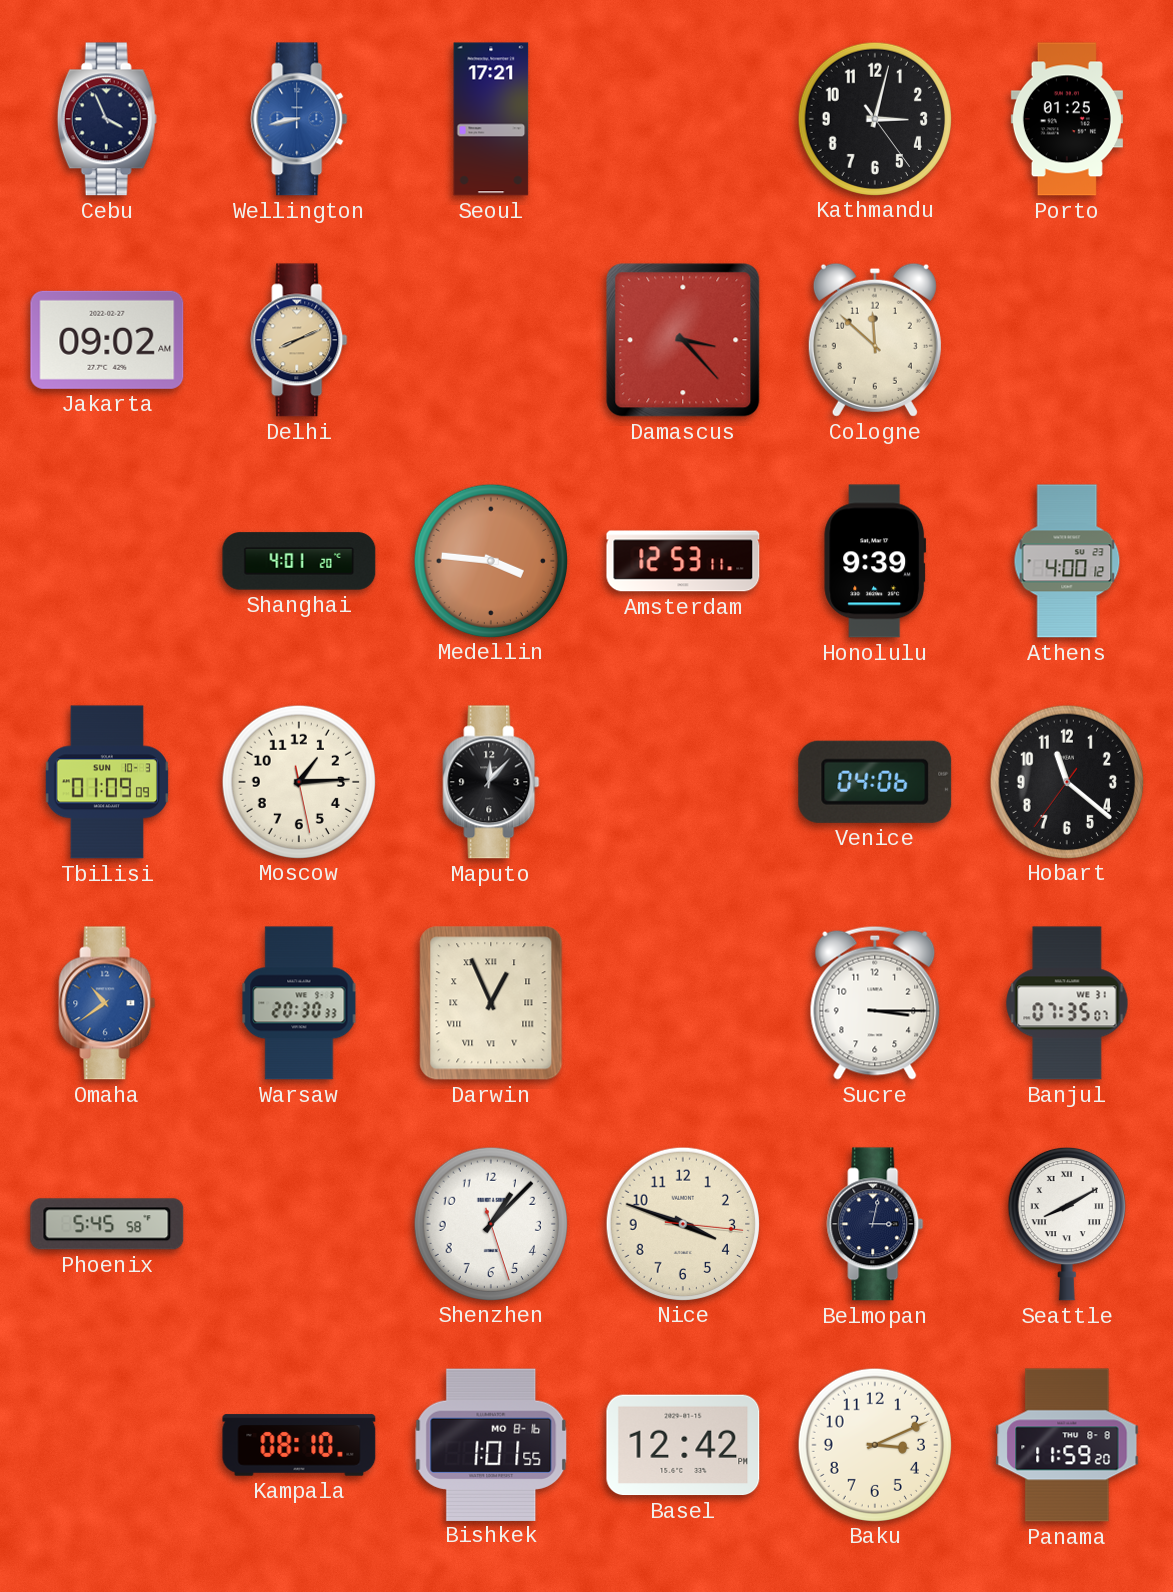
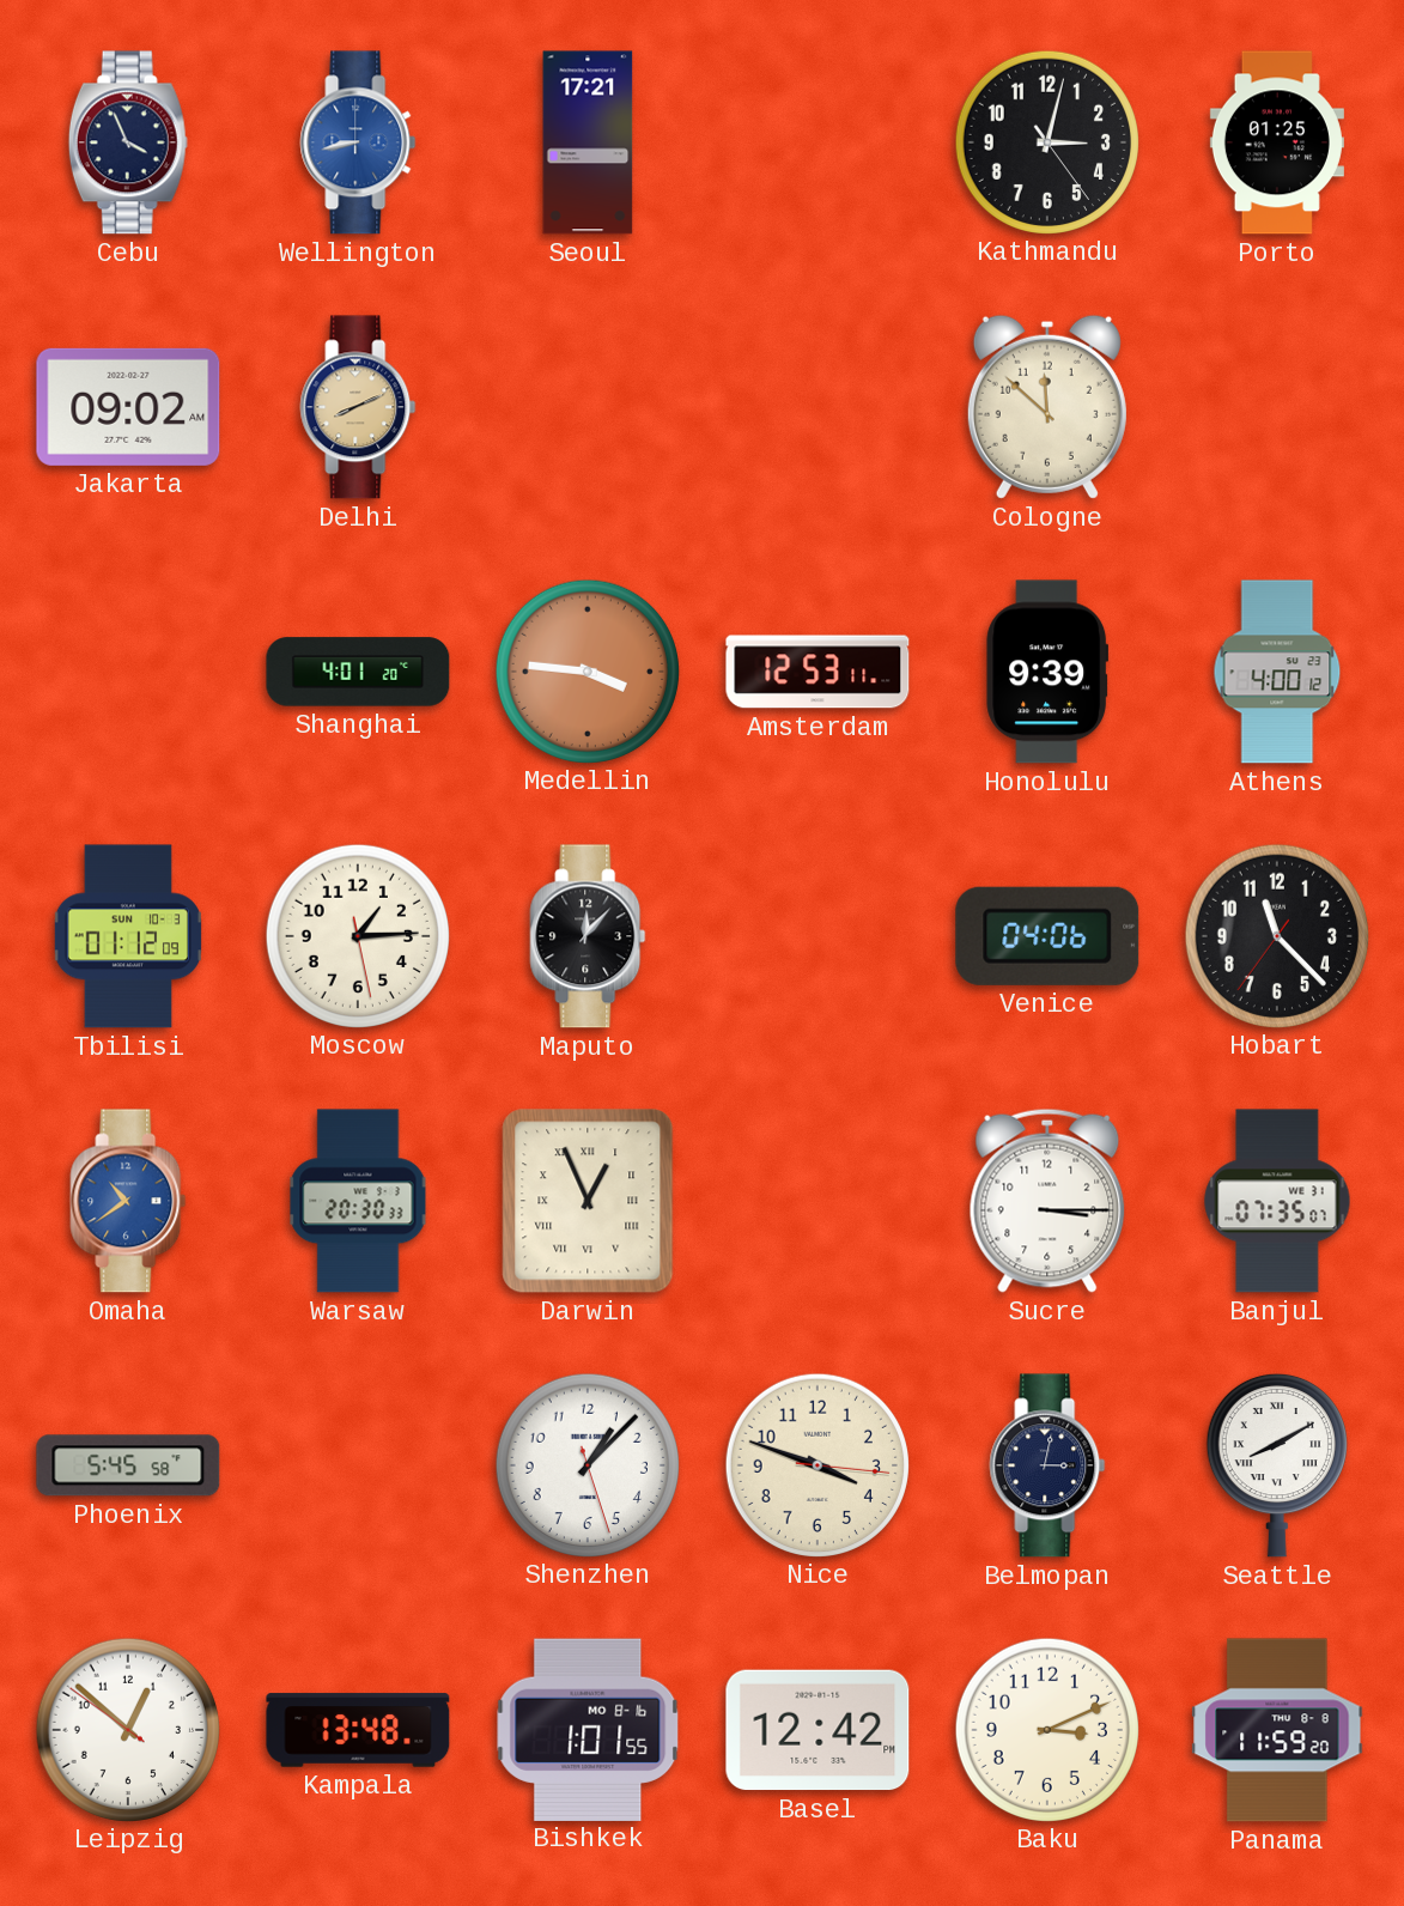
Damascus: 3:23 -> none
Tbilisi: 01:09 -> 01:12
Hobart: 11:21 -> 11:22
Leipzig: none -> 12:51
Kampala: 08:10 -> 13:48
